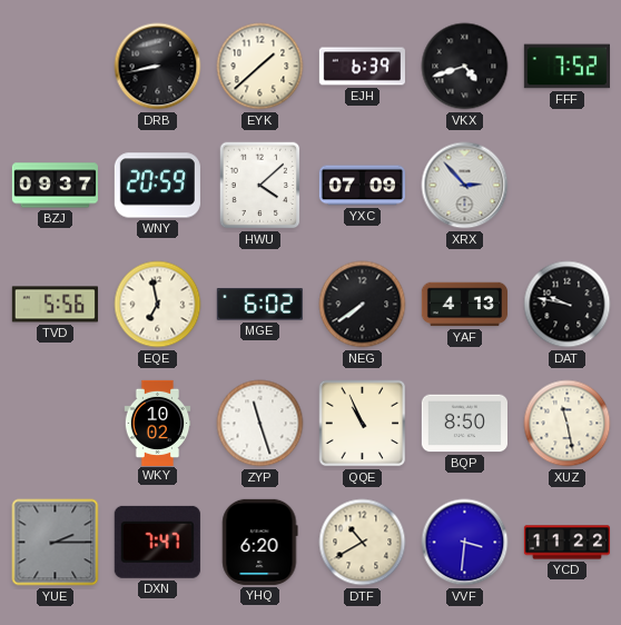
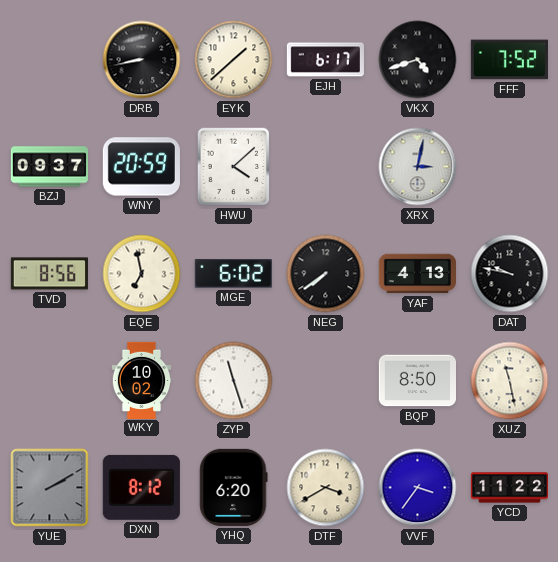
EJH: 6:39 -> 6:17
YXC: 07:09 -> none
XRX: 2:53 -> 3:02
TVD: 5:56 -> 8:56
QQE: 10:56 -> none
YUE: 2:15 -> 2:10
DXN: 7:47 -> 8:12
DTF: 10:40 -> 3:40
VVF: 3:31 -> 3:36
